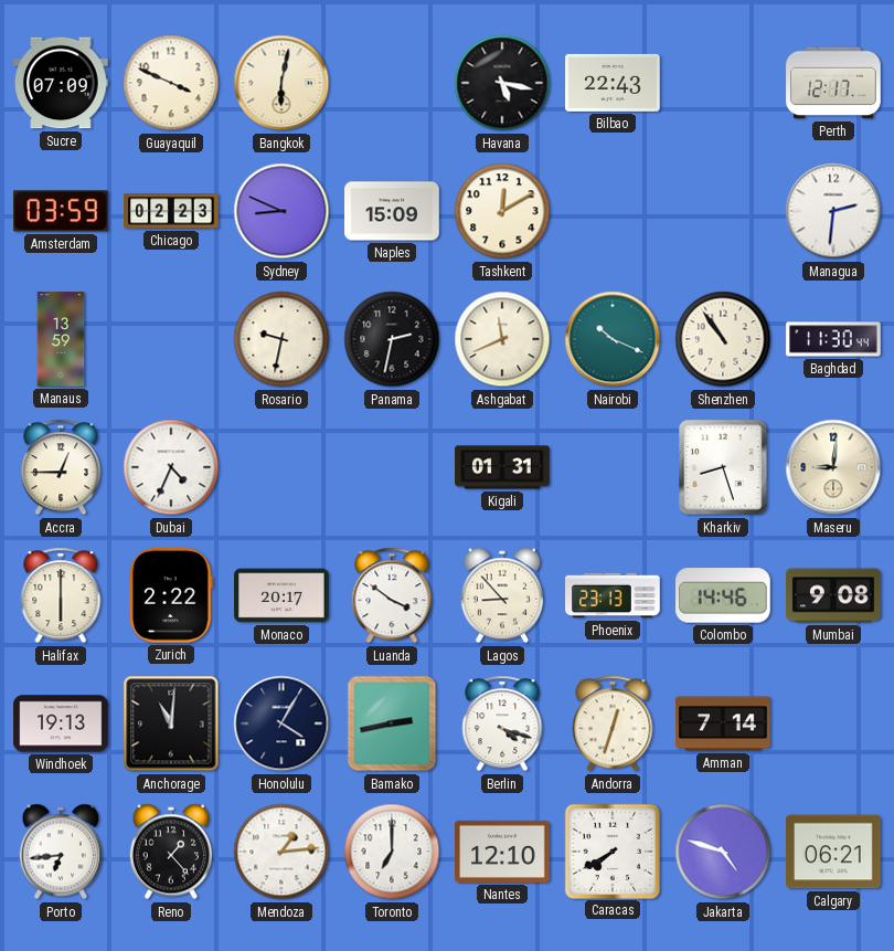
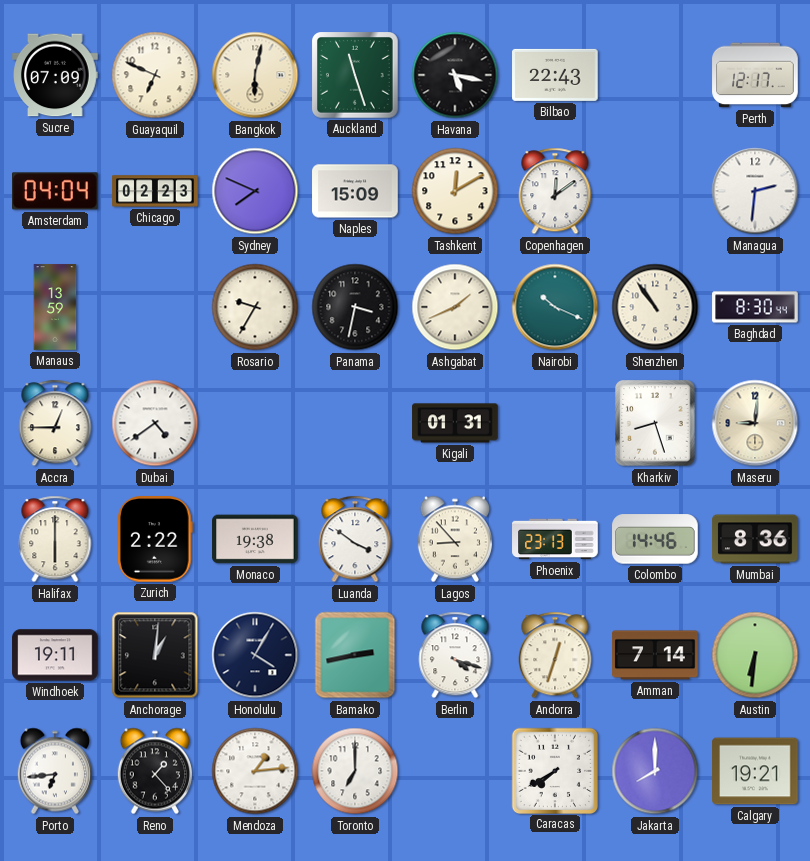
Guayaquil: 3:49 -> 6:49
Auckland: none -> 11:27
Amsterdam: 03:59 -> 04:04
Sydney: 8:49 -> 7:49
Copenhagen: none -> 12:09
Rosario: 9:32 -> 9:35
Panama: 2:32 -> 3:32
Ashgabat: 11:41 -> 1:41
Baghdad: 11:30 -> 8:30
Dubai: 4:34 -> 4:39
Monaco: 20:17 -> 19:38
Mumbai: 9:08 -> 8:36
Windhoek: 19:13 -> 19:11
Anchorage: 11:01 -> 1:01
Austin: none -> 6:31
Nantes: 12:10 -> none
Jakarta: 4:48 -> 8:00
Calgary: 06:21 -> 19:21
